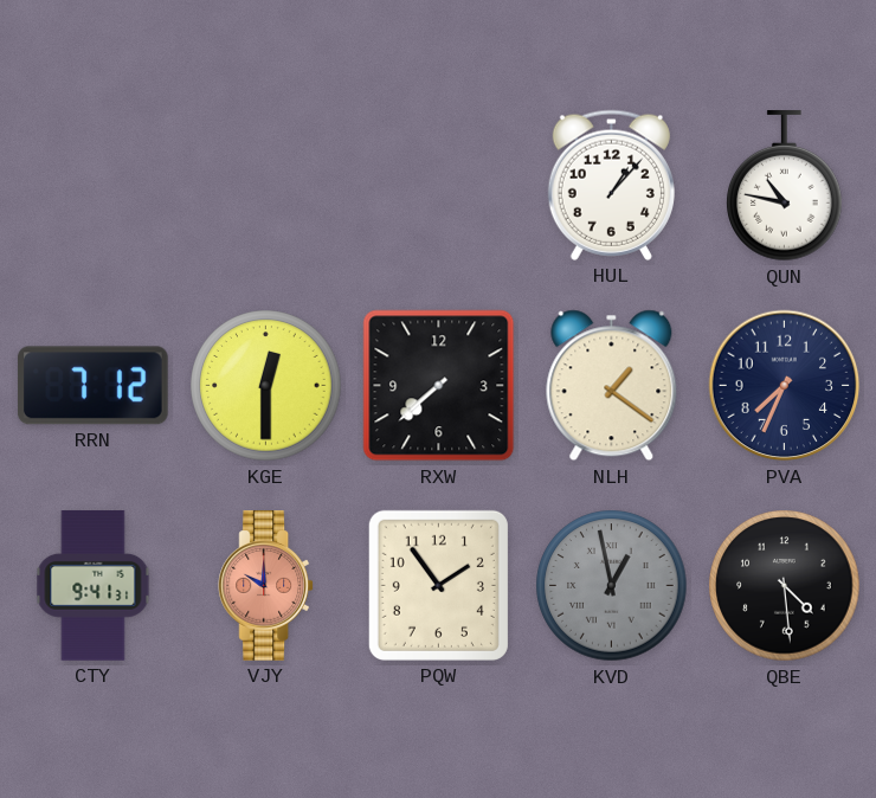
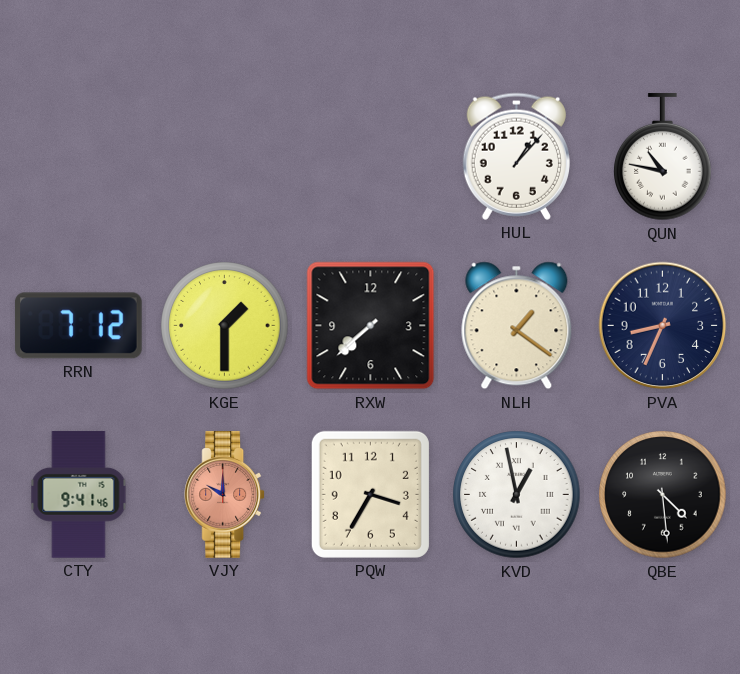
KGE: 12:30 -> 1:30
PVA: 7:34 -> 8:34
CTY: 9:41:31 -> 9:41:46
PQW: 1:54 -> 3:35
KVD dial: grey -> white
